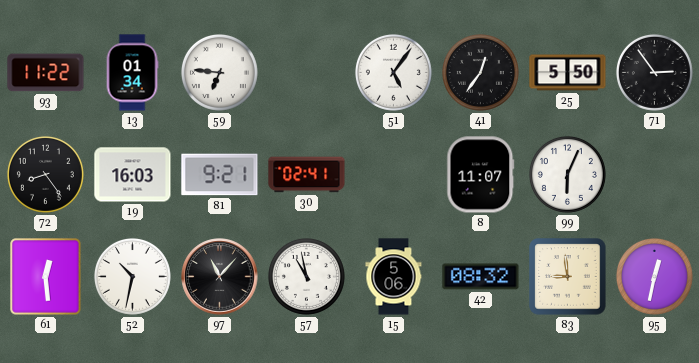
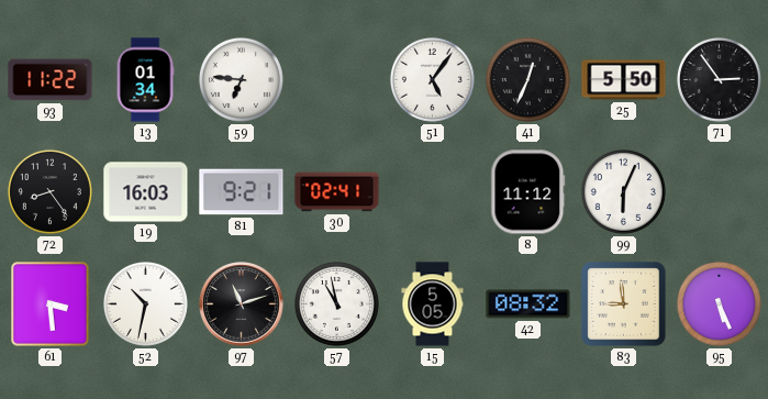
41: 12:36 -> 12:34
8: 11:07 -> 11:12
61: 12:29 -> 3:29
97: 11:07 -> 11:12
15: 5:06 -> 5:05
95: 12:32 -> 5:26
